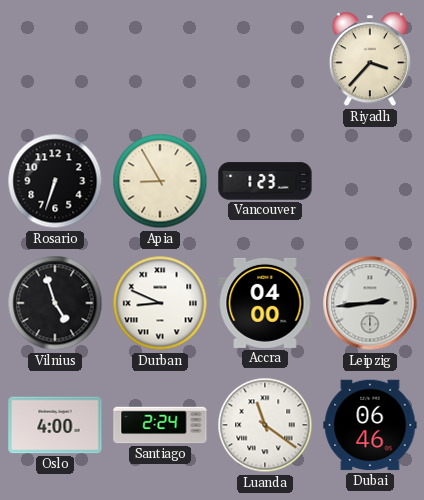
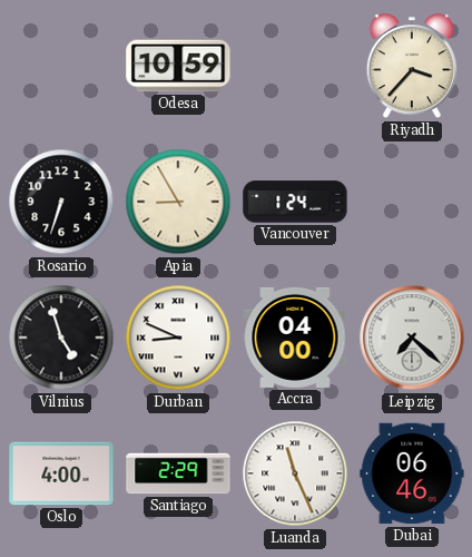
Odesa: none -> 10:59
Vancouver: 1:23 -> 1:24
Leipzig: 2:44 -> 7:22
Santiago: 2:24 -> 2:29
Luanda: 11:21 -> 11:26
